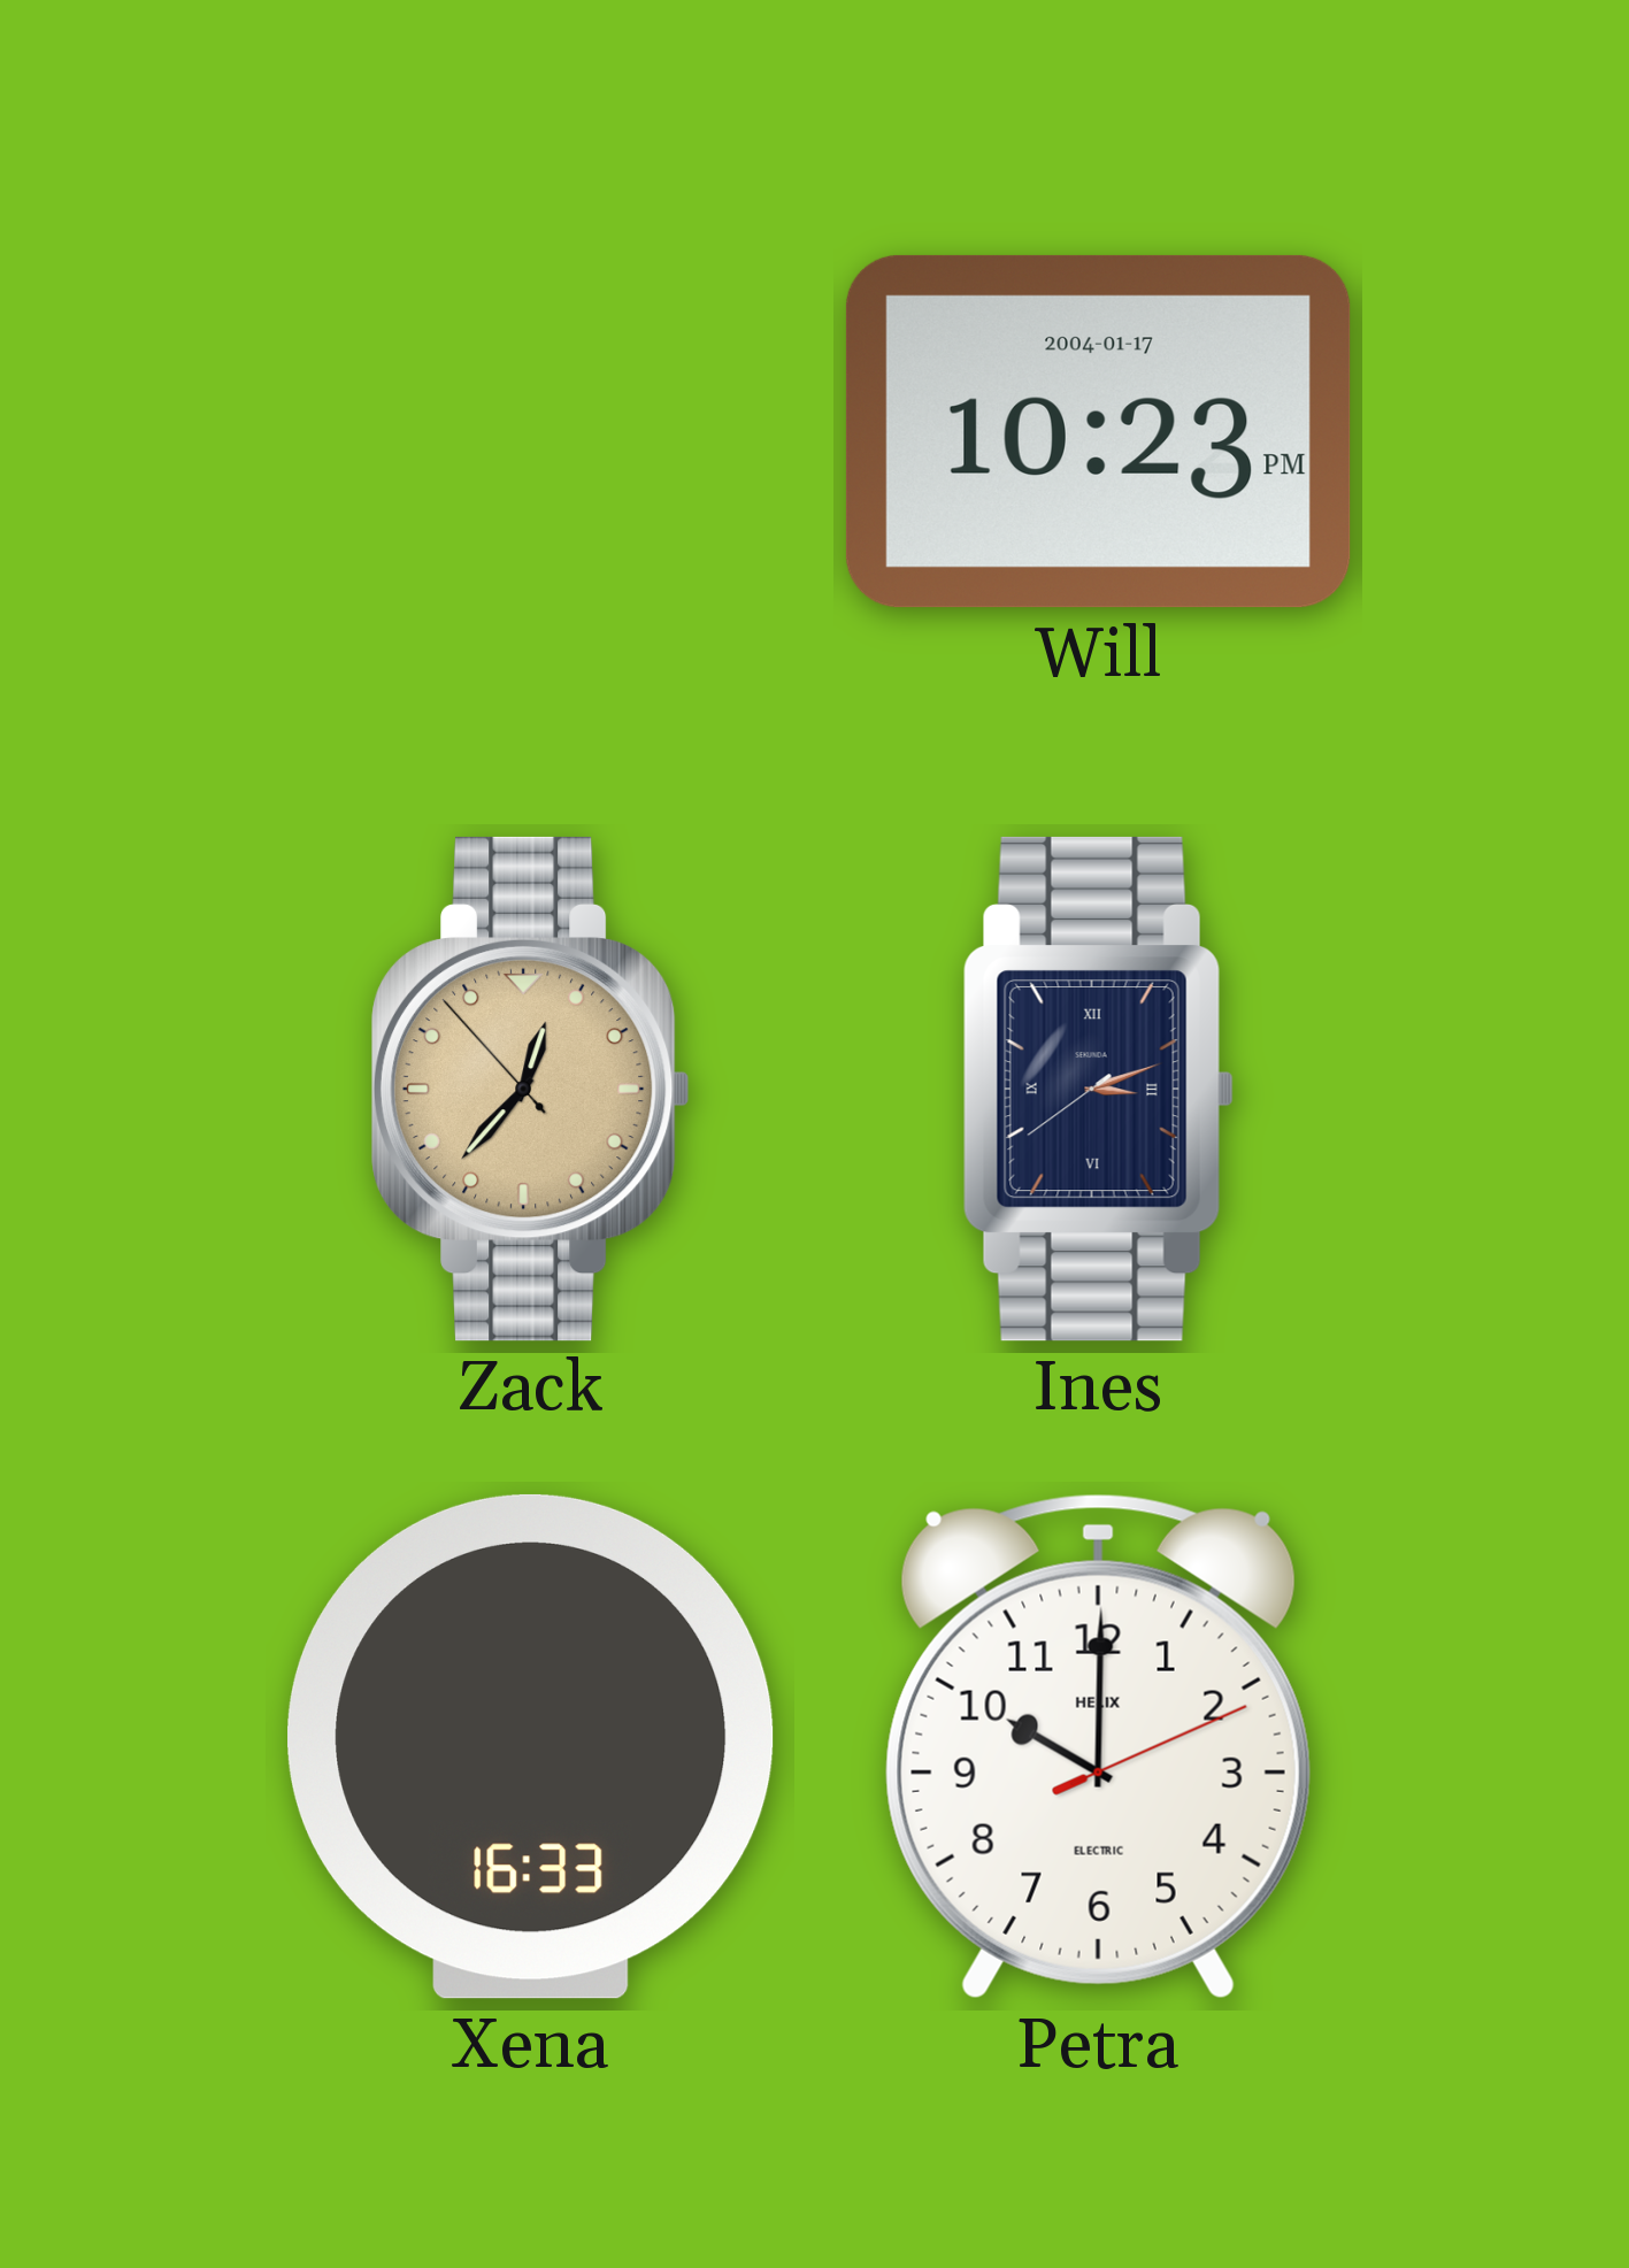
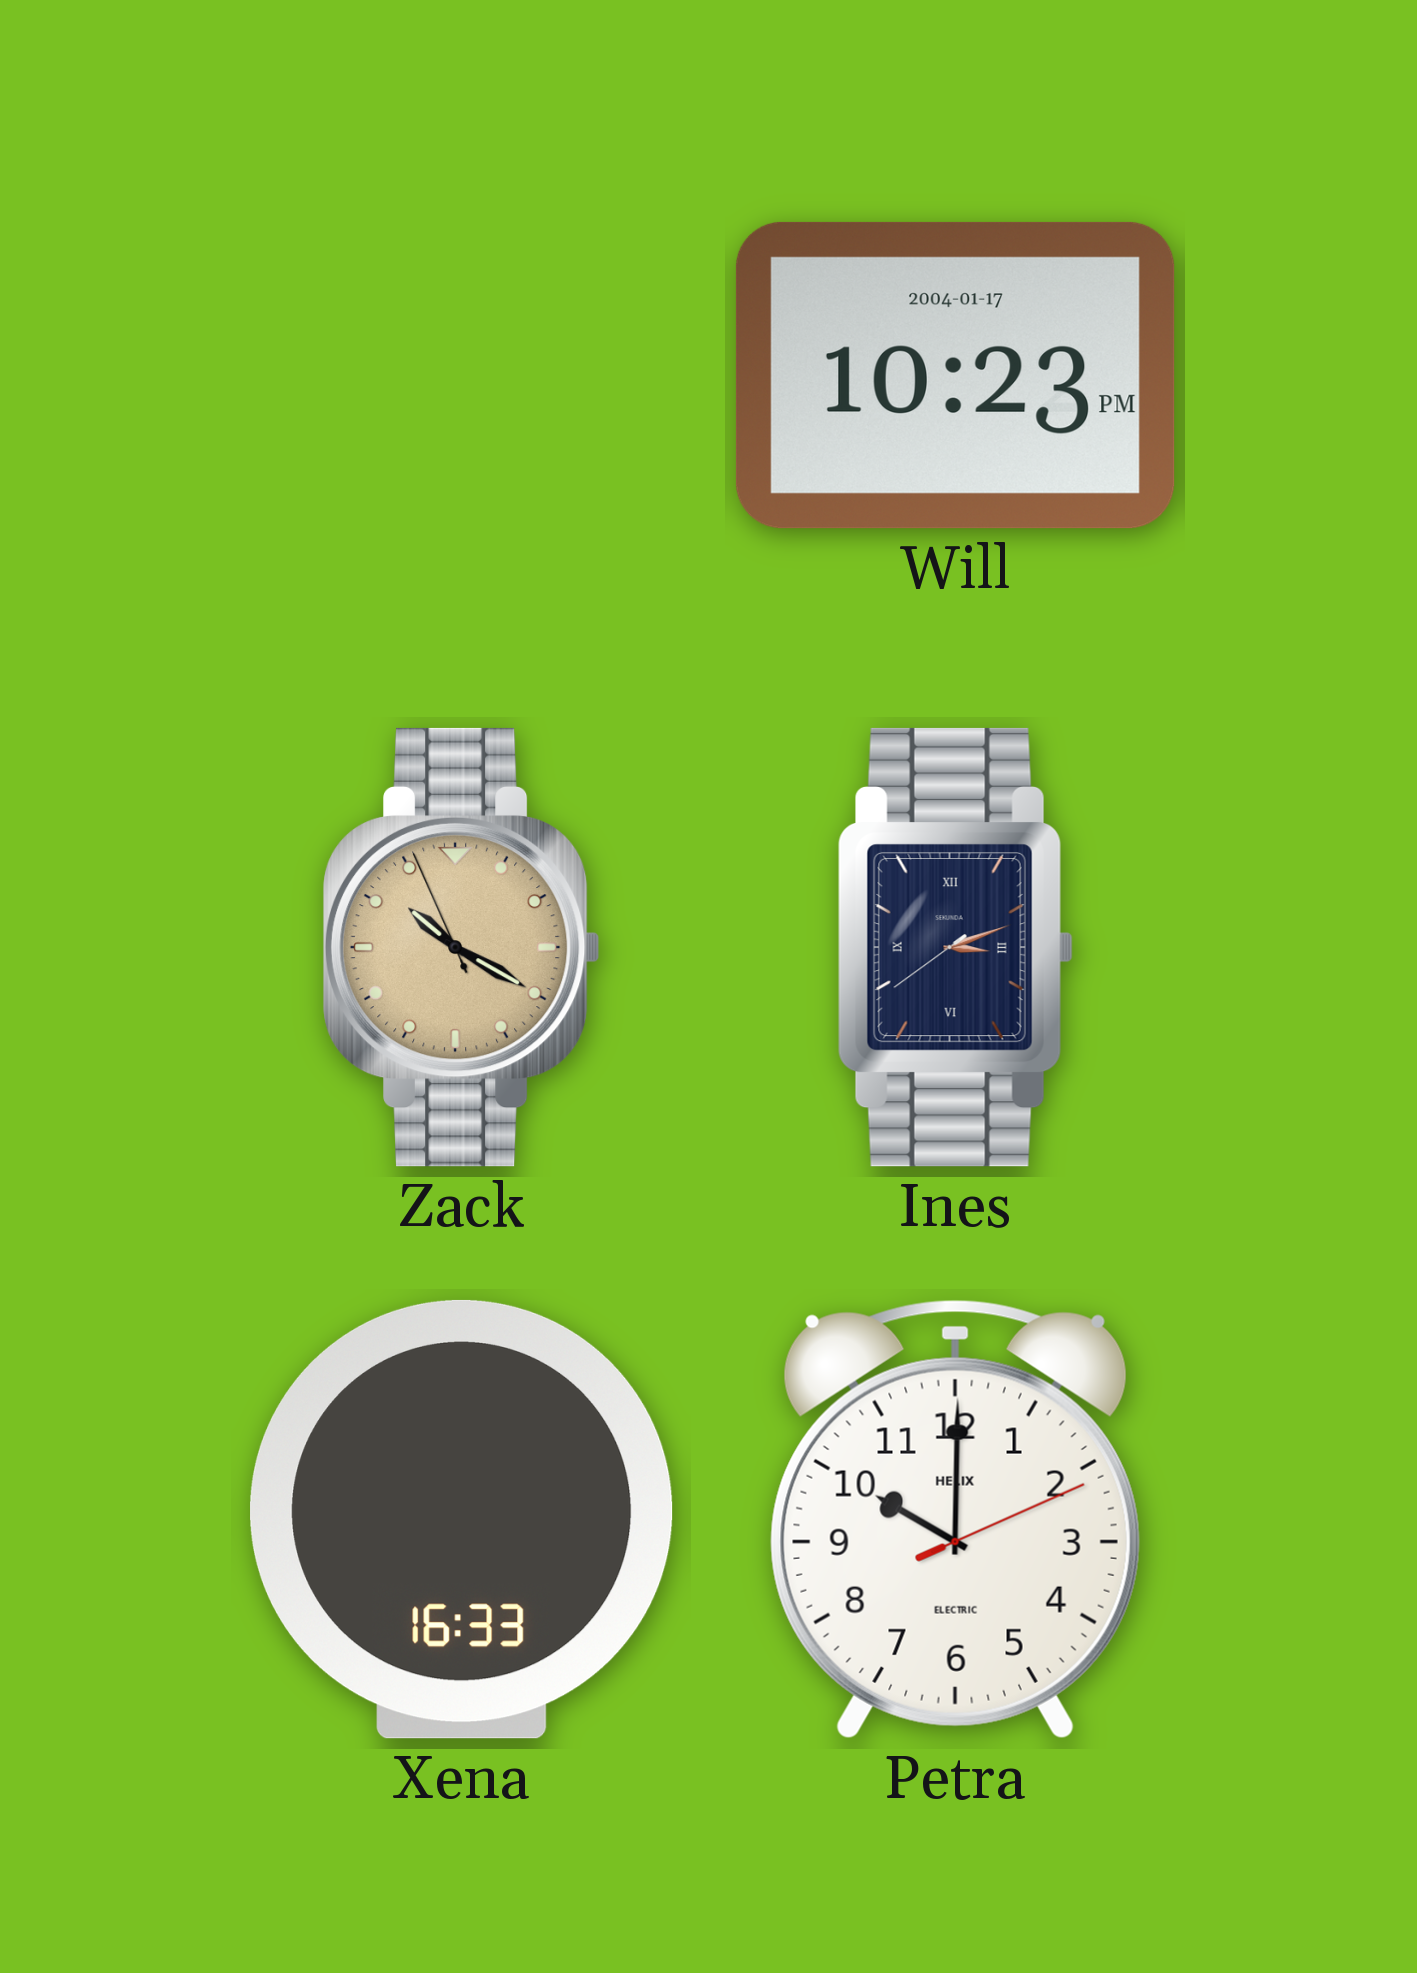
Zack: 12:36 -> 10:19
